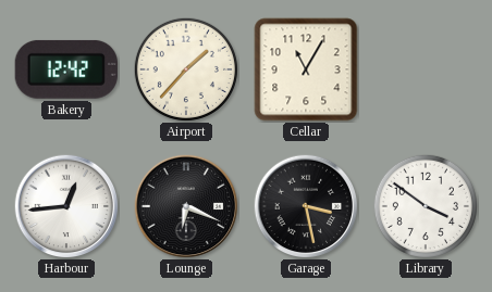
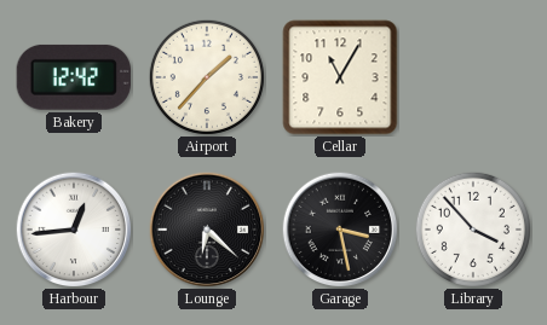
Lounge: 6:19 -> 6:22
Library: 3:51 -> 3:53
